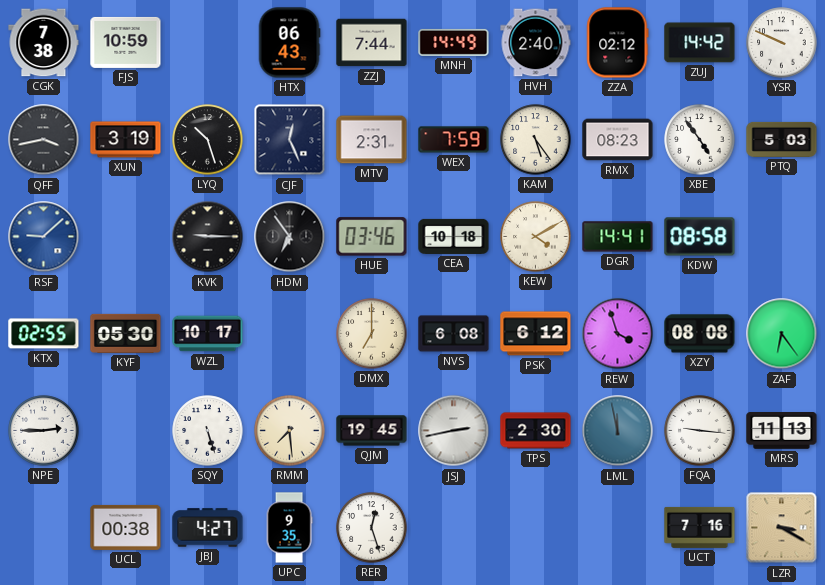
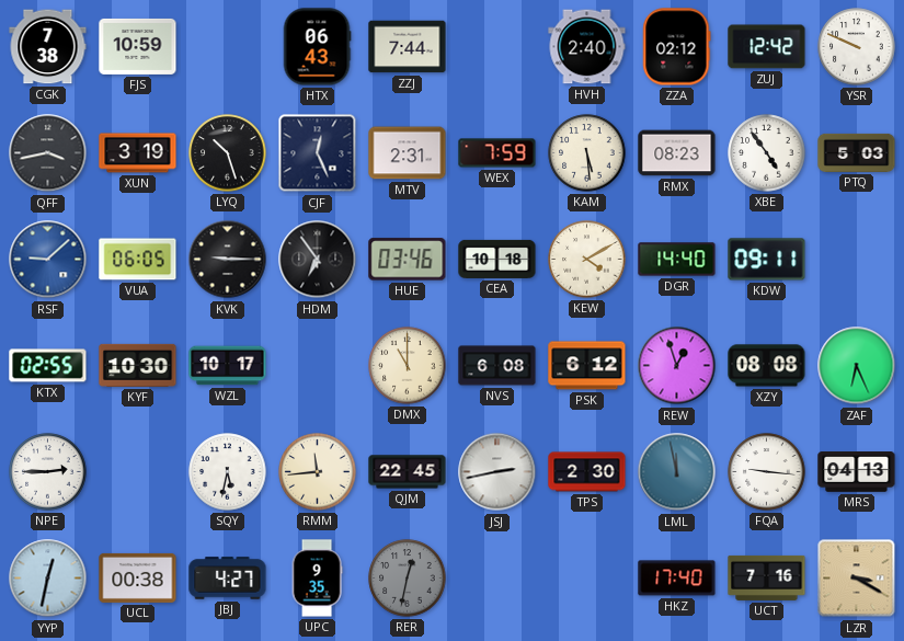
MNH: 14:49 -> none
ZUJ: 14:42 -> 12:42
KAM: 5:24 -> 5:29
VUA: none -> 06:05
DGR: 14:41 -> 14:40
KDW: 08:58 -> 09:11
KYF: 05:30 -> 10:30
DMX: 7:00 -> 11:00
REW: 3:57 -> 12:57
ZAF: 6:24 -> 6:26
SQY: 5:27 -> 5:32
RMM: 7:29 -> 11:44
QJM: 19:45 -> 22:45
MRS: 11:13 -> 04:13
YYP: none -> 12:32
RER: 12:27 -> 12:32
RER dial: white -> grey
HKZ: none -> 17:40
